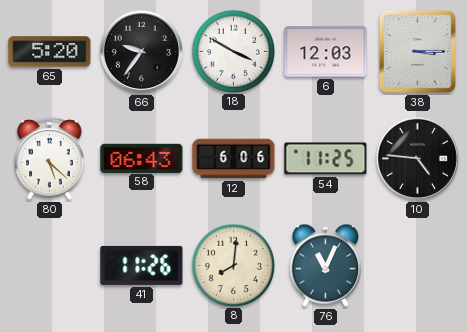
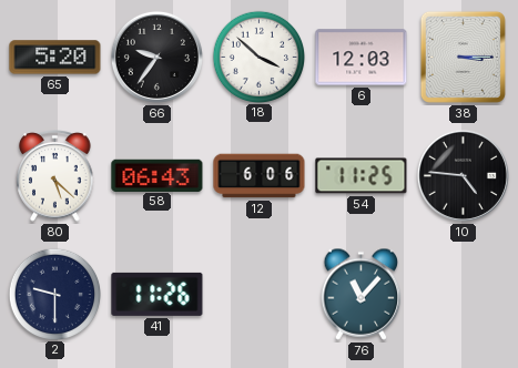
18: 3:50 -> 3:52
2: none -> 9:30
8: 8:01 -> none
76: 11:04 -> 11:07
